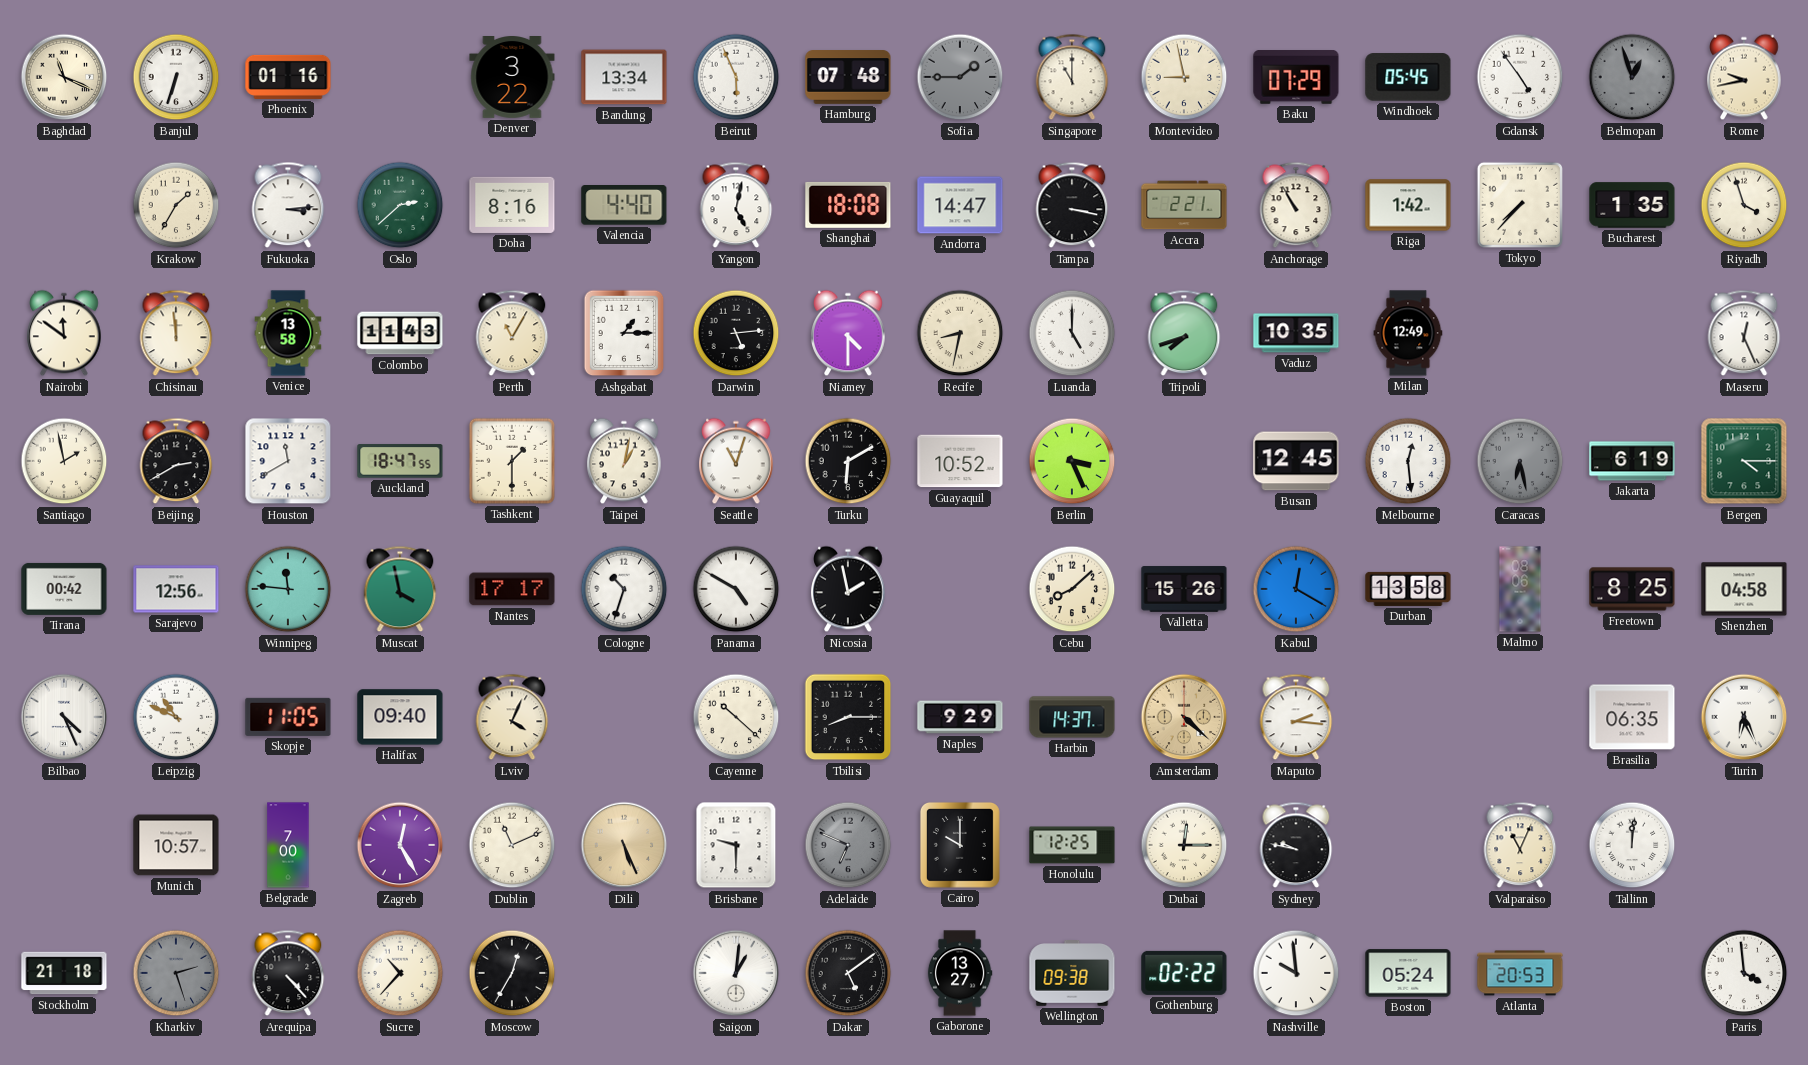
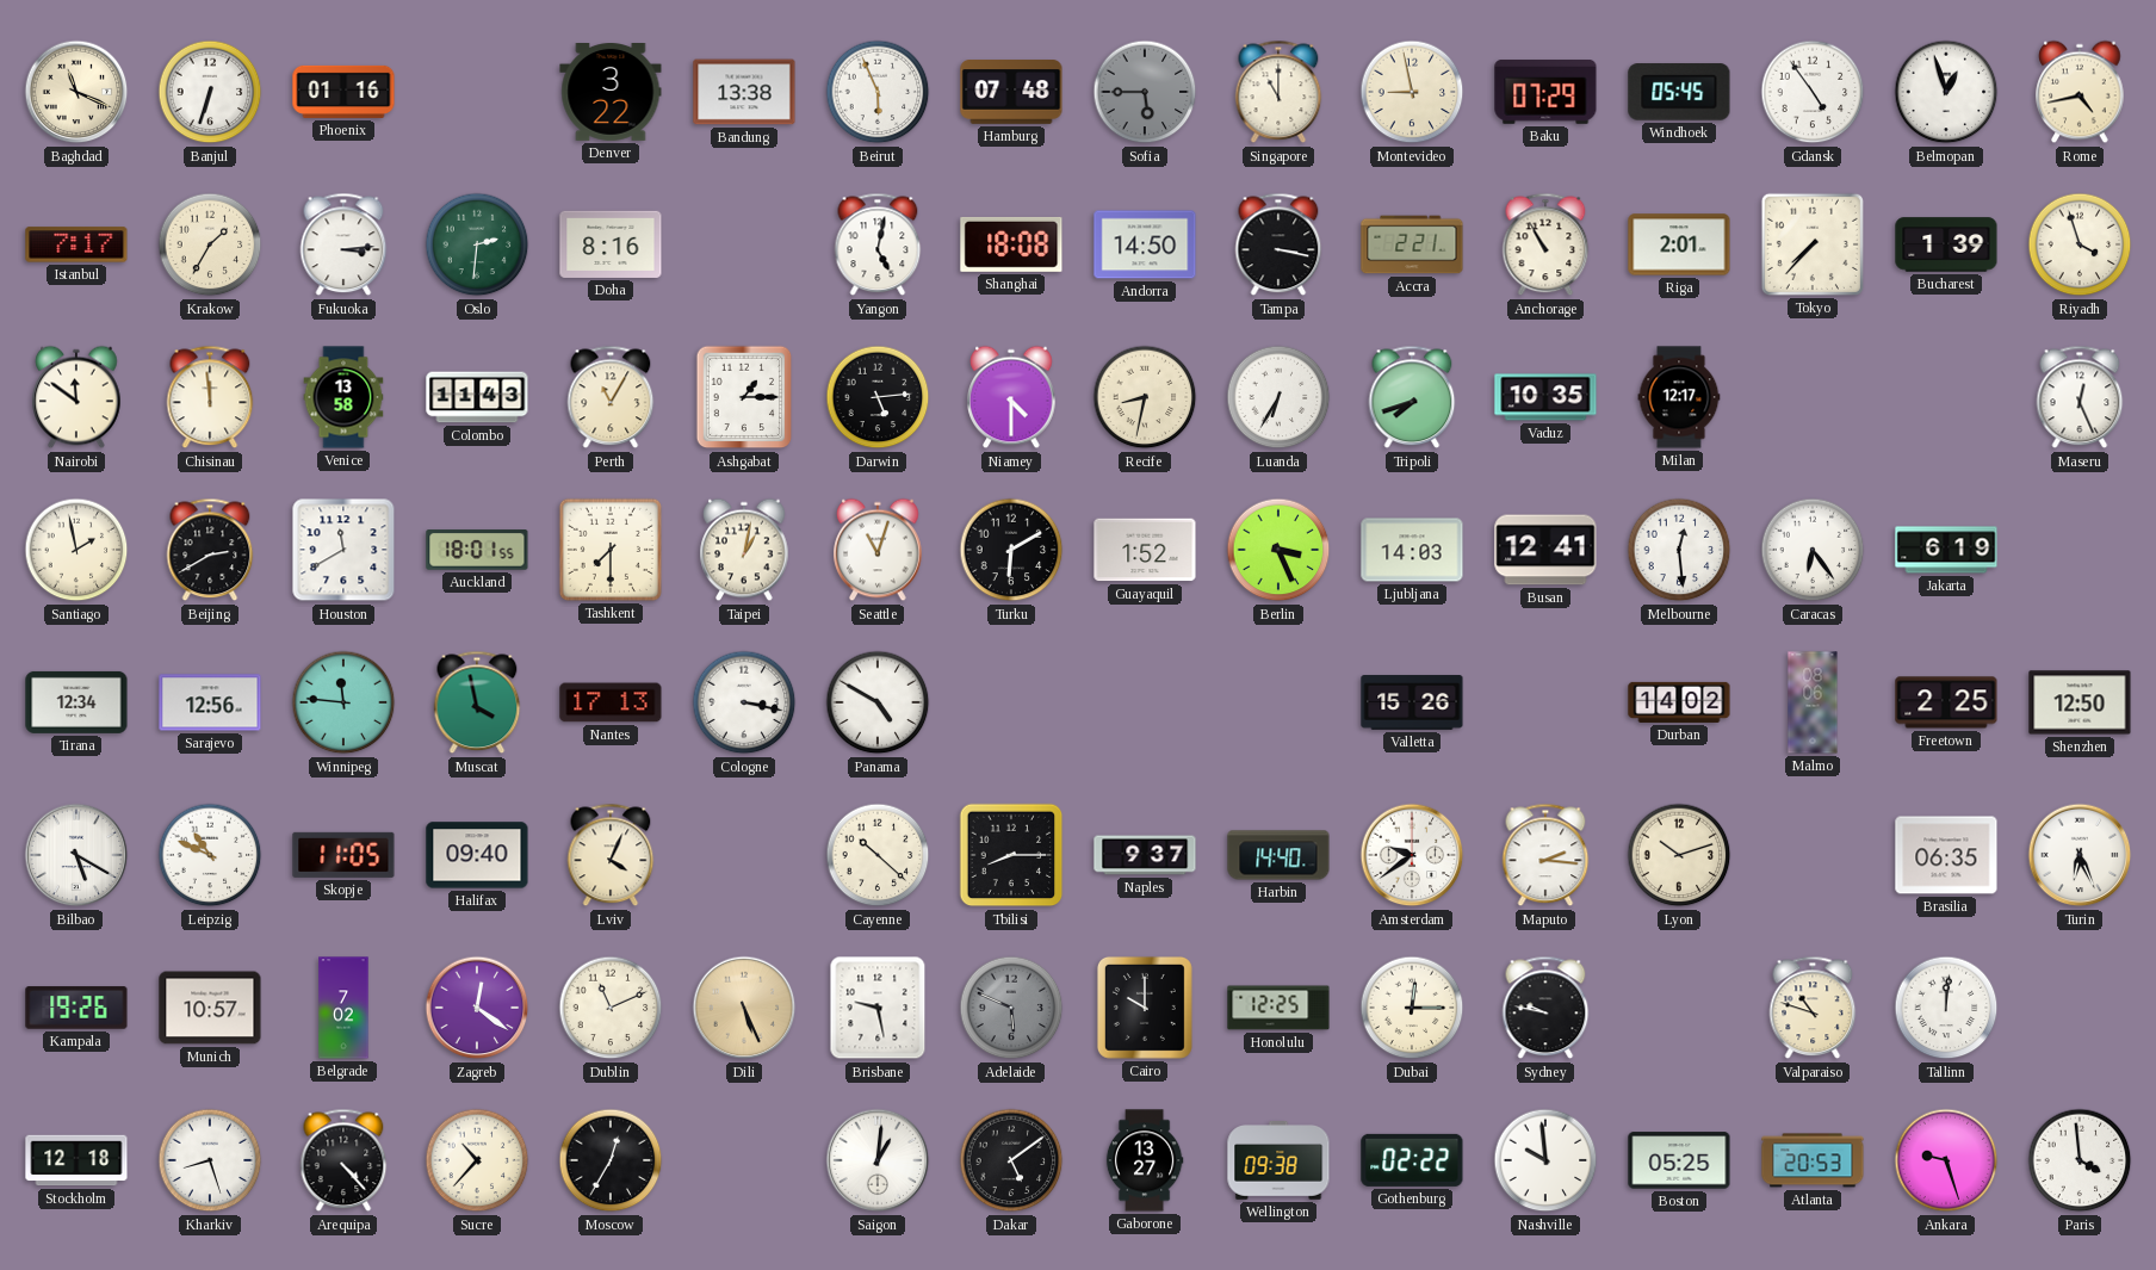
Bandung: 13:34 -> 13:38
Sofia: 1:45 -> 5:45
Belmopan dial: grey -> white
Rome: 9:43 -> 4:43
Istanbul: none -> 7:17
Oslo: 2:38 -> 2:31
Valencia: 4:40 -> none
Andorra: 14:47 -> 14:50
Riga: 1:42 -> 2:01
Bucharest: 1:35 -> 1:39
Luanda: 5:00 -> 6:35
Milan: 12:49 -> 12:17
Auckland: 18:47 -> 18:01
Tashkent: 1:30 -> 7:30
Guayaquil: 10:52 -> 1:52
Ljubljana: none -> 14:03
Busan: 12:45 -> 12:41
Caracas: 6:28 -> 6:24
Caracas dial: grey -> white
Bergen: 4:15 -> none
Tirana: 00:42 -> 12:34
Nantes: 17:17 -> 17:13
Cologne: 10:33 -> 3:17
Nicosia: 1:58 -> none
Cebu: 8:08 -> none
Kabul: 12:20 -> none
Durban: 13:58 -> 14:02
Freetown: 8:25 -> 2:25
Shenzhen: 04:58 -> 12:50
Bilbao: 4:26 -> 5:20
Naples: 9:29 -> 9:37
Harbin: 14:37 -> 14:40
Amsterdam: 4:22 -> 9:39
Amsterdam dial: champagne -> white
Lyon: none -> 10:12
Kampala: none -> 19:26
Belgrade: 7:00 -> 7:02
Zagreb: 12:25 -> 12:21
Brisbane: 9:30 -> 9:28
Adelaide: 6:49 -> 5:49
Valparaiso: 11:04 -> 10:48
Stockholm: 21:18 -> 12:18
Kharkiv: 2:27 -> 8:27
Kharkiv dial: grey -> white
Boston: 05:24 -> 05:25
Ankara: none -> 9:27
